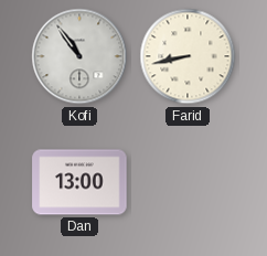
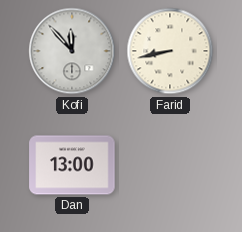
Kofi: 10:54 -> 11:53
